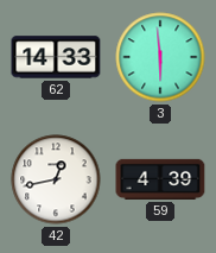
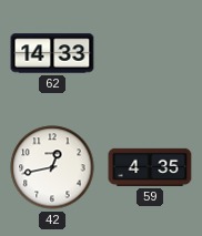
3: 5:59 -> none
59: 4:39 -> 4:35
